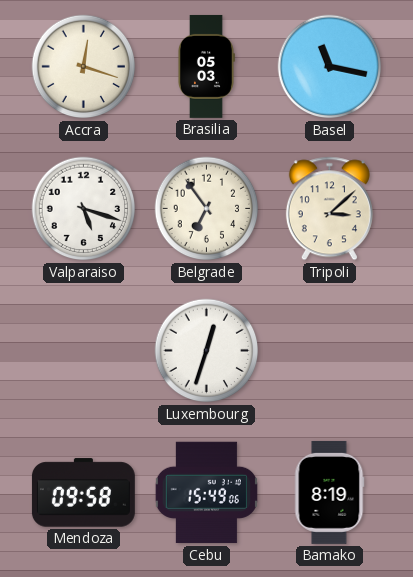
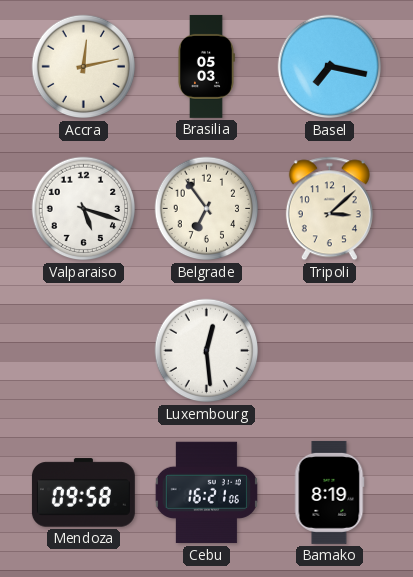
Accra: 12:18 -> 12:13
Basel: 11:17 -> 7:17
Luxembourg: 12:33 -> 12:29
Cebu: 15:49 -> 16:21
